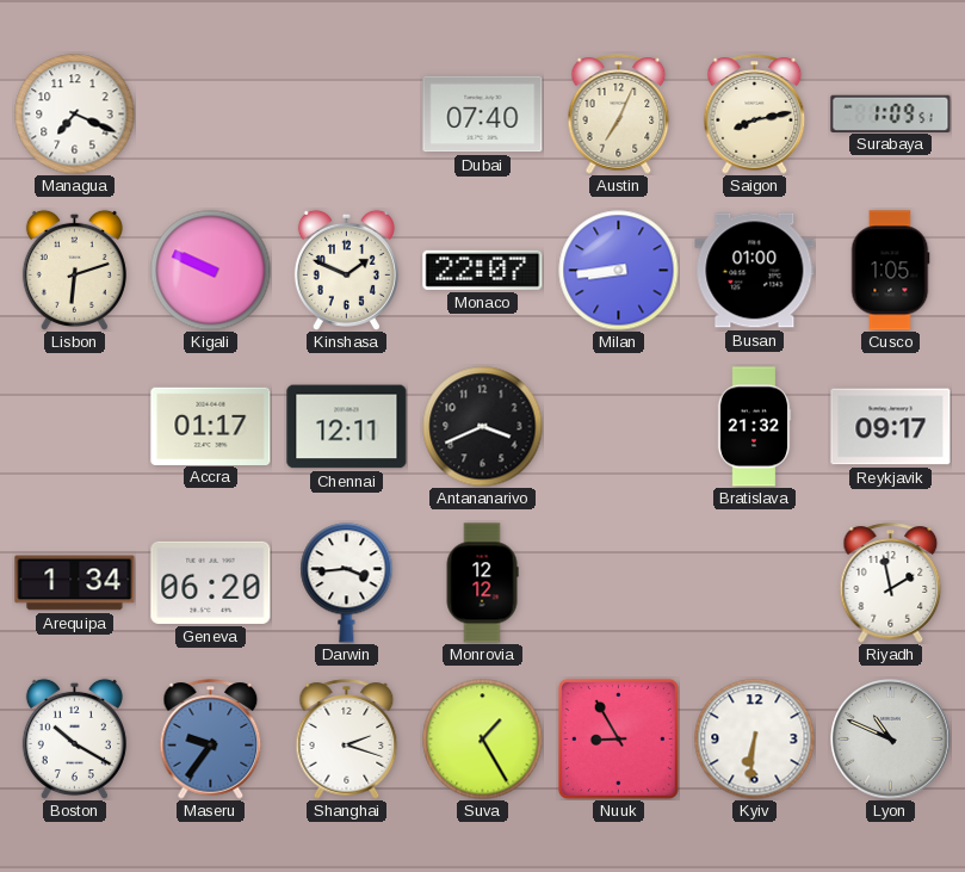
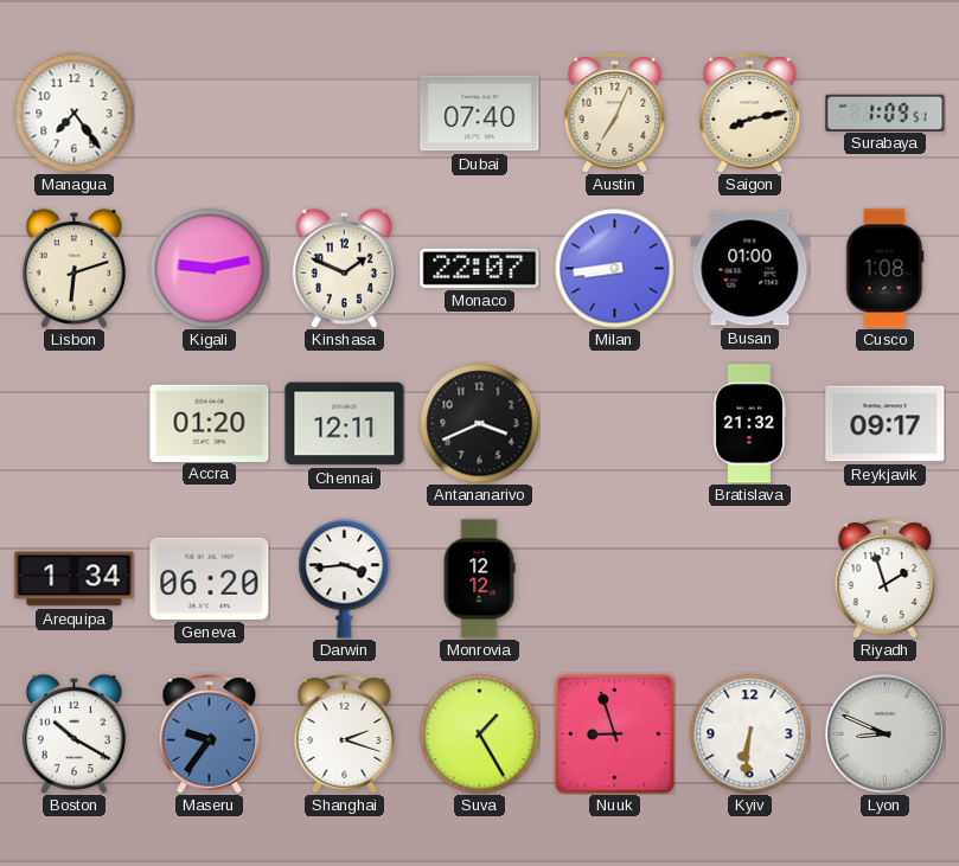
Managua: 7:19 -> 7:24
Kigali: 9:49 -> 9:13
Cusco: 1:05 -> 1:08
Accra: 01:17 -> 01:20
Riyadh: 1:58 -> 1:57
Nuuk: 8:55 -> 8:57
Lyon: 10:49 -> 8:49
